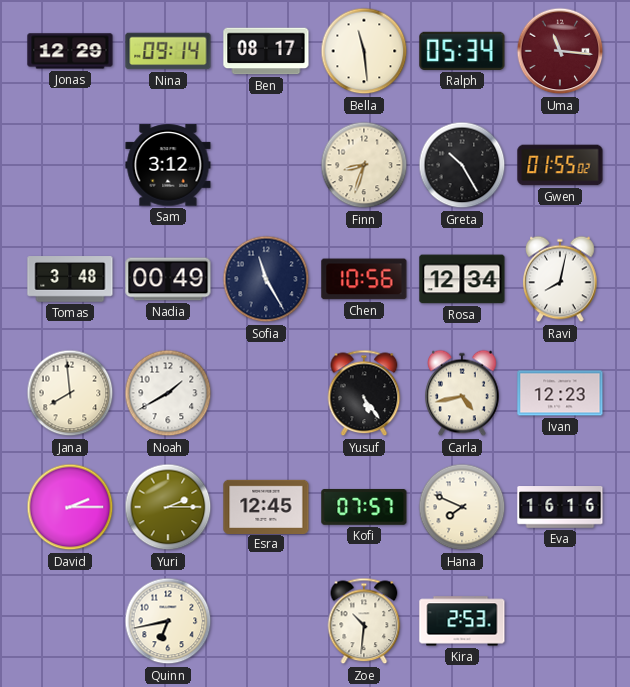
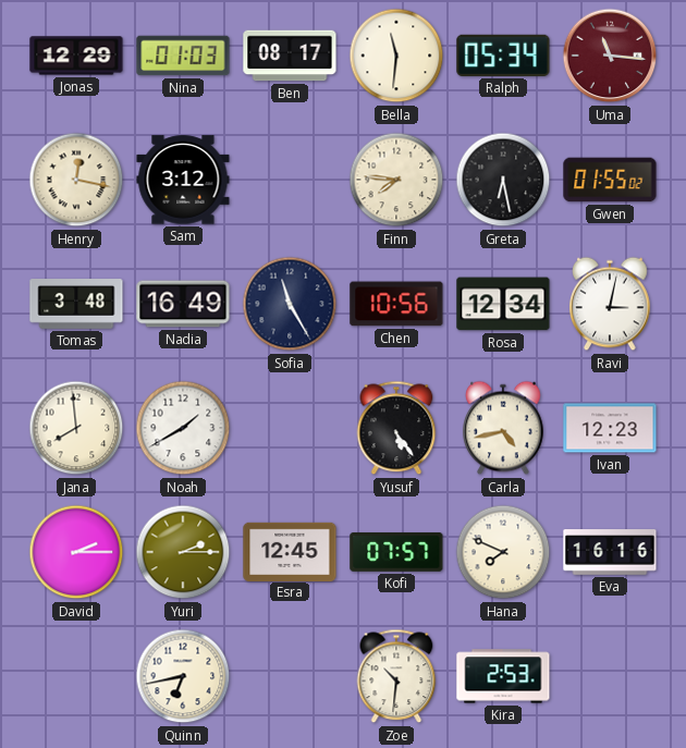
Nina: 09:14 -> 01:03
Bella: 11:29 -> 11:31
Henry: none -> 12:17
Finn: 8:33 -> 7:46
Greta: 10:25 -> 6:28
Nadia: 00:49 -> 16:49
Ravi: 8:02 -> 3:02
